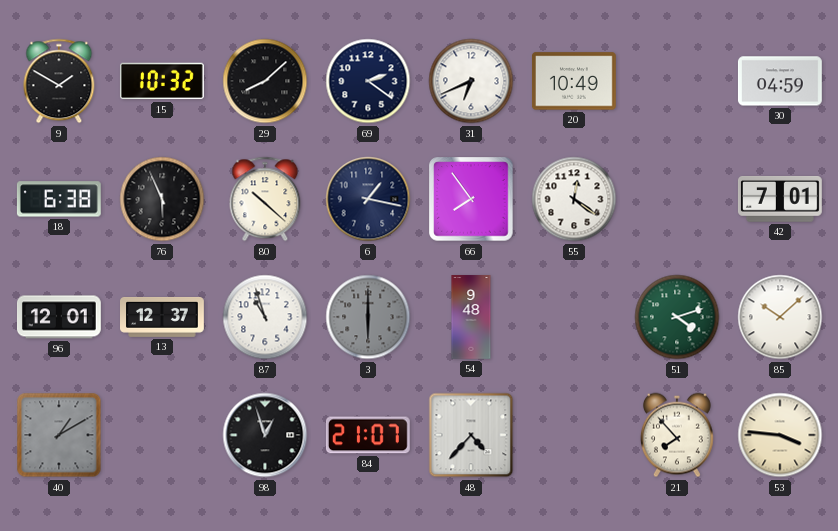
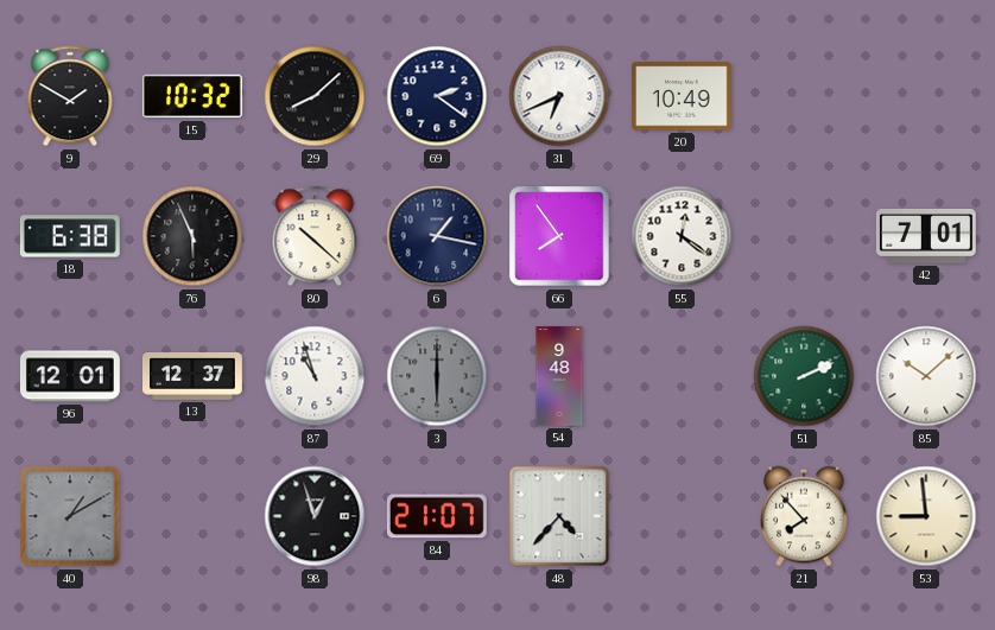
30: 04:59 -> none
51: 4:12 -> 2:11
53: 3:46 -> 8:59
